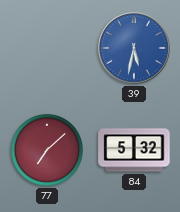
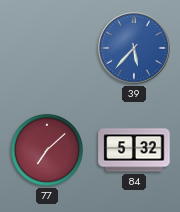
39: 5:32 -> 5:37
